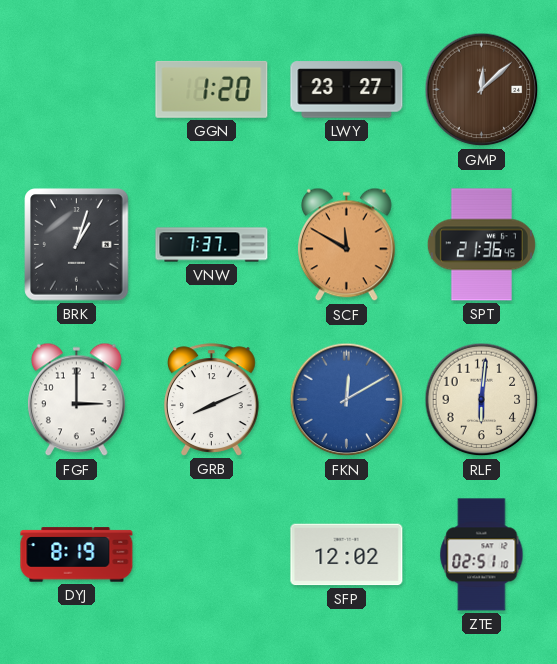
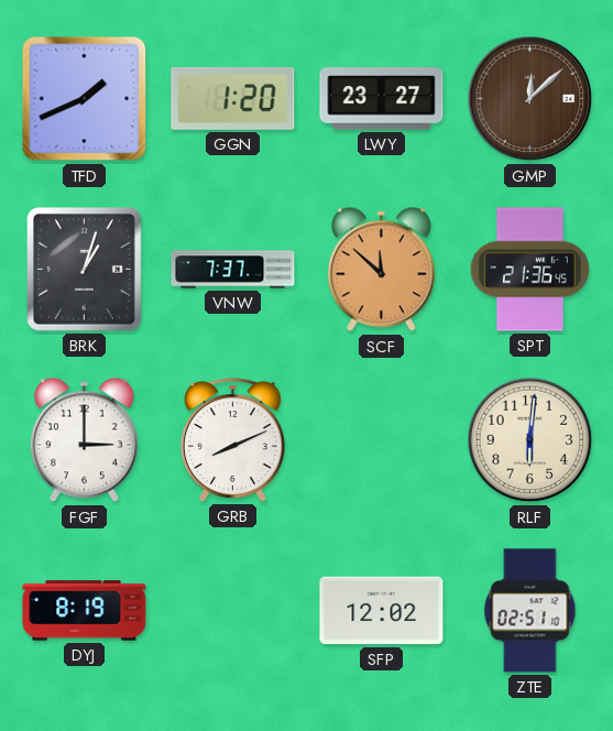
TFD: none -> 1:41
SCF: 11:50 -> 11:52
FKN: 12:10 -> none
